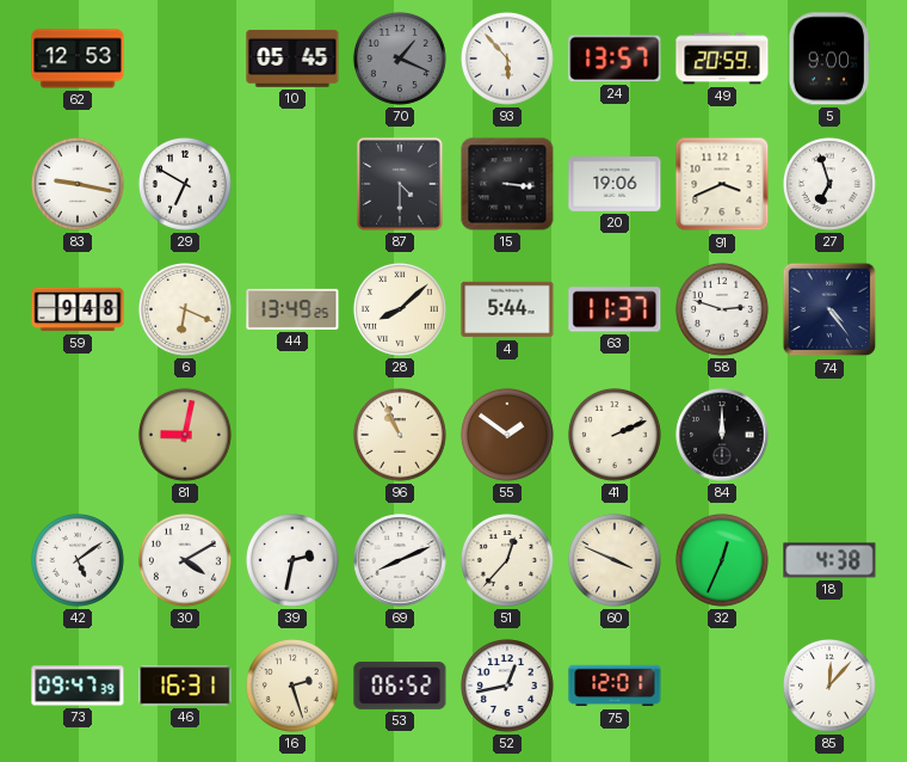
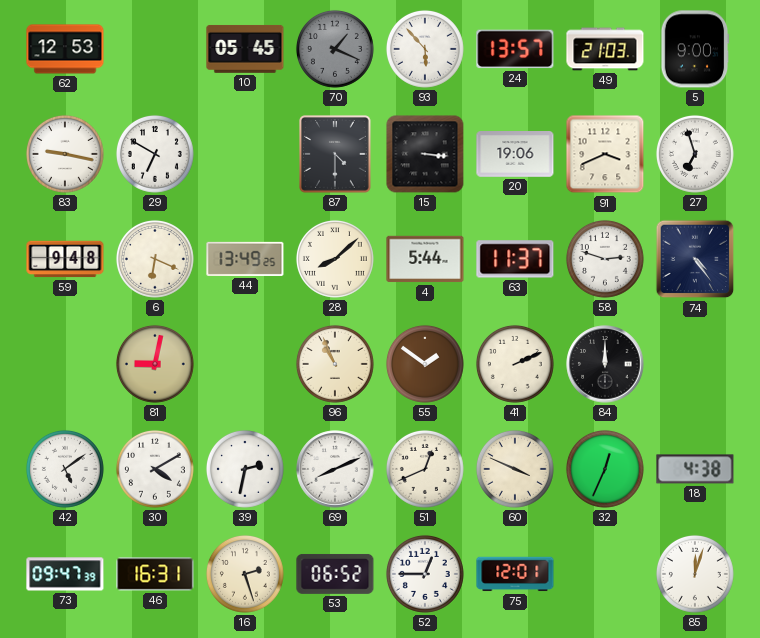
49: 20:59 -> 21:03
51: 12:37 -> 12:41
52: 12:43 -> 12:45
85: 12:07 -> 12:03
